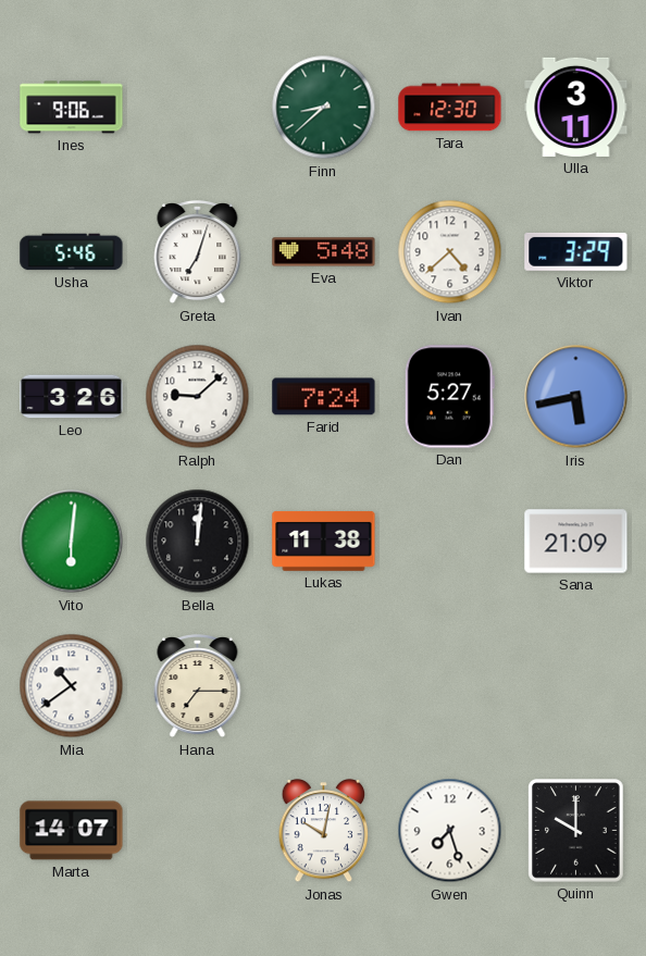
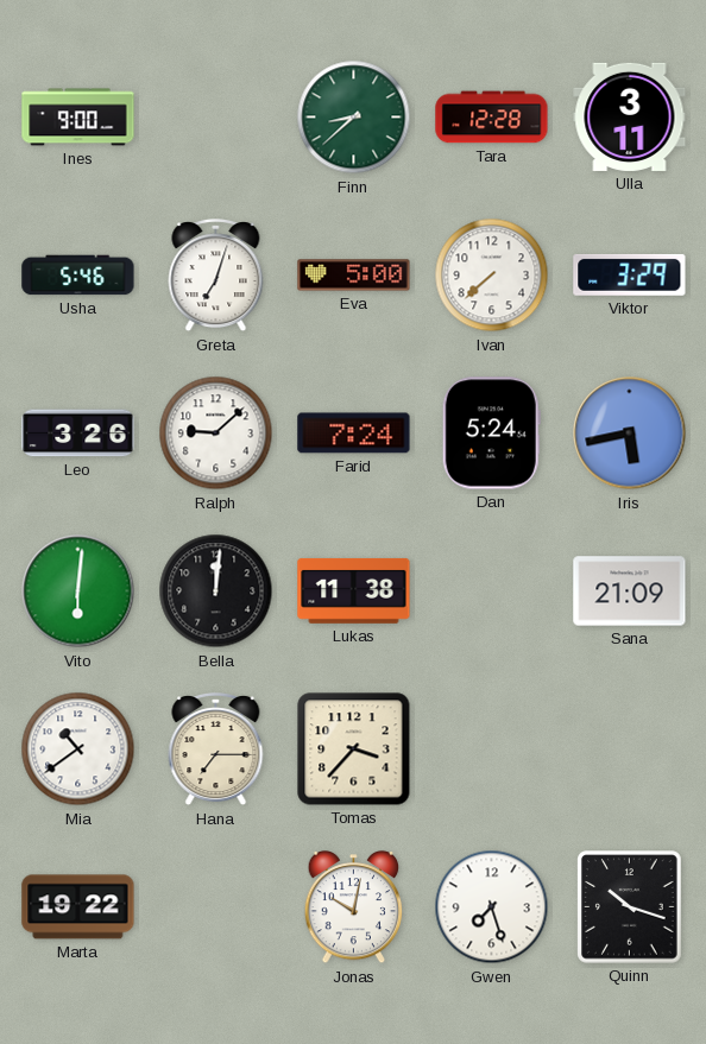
Ines: 9:06 -> 9:00
Tara: 12:30 -> 12:28
Eva: 5:48 -> 5:00
Ivan: 4:38 -> 7:38
Dan: 5:27 -> 5:24
Tomas: none -> 3:37
Marta: 14:07 -> 19:22
Quinn: 10:00 -> 10:18
